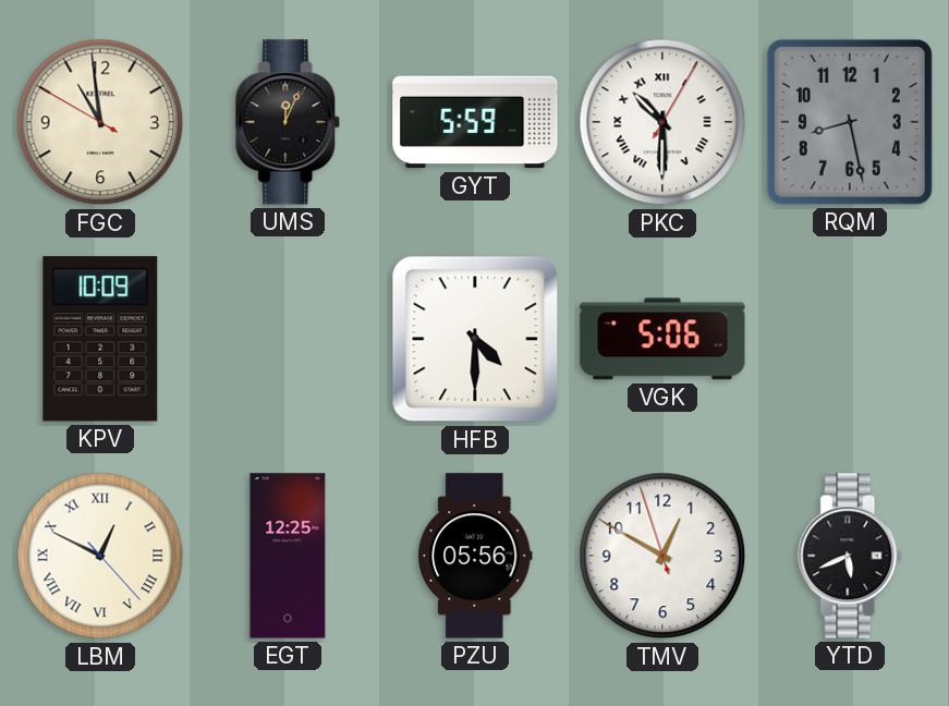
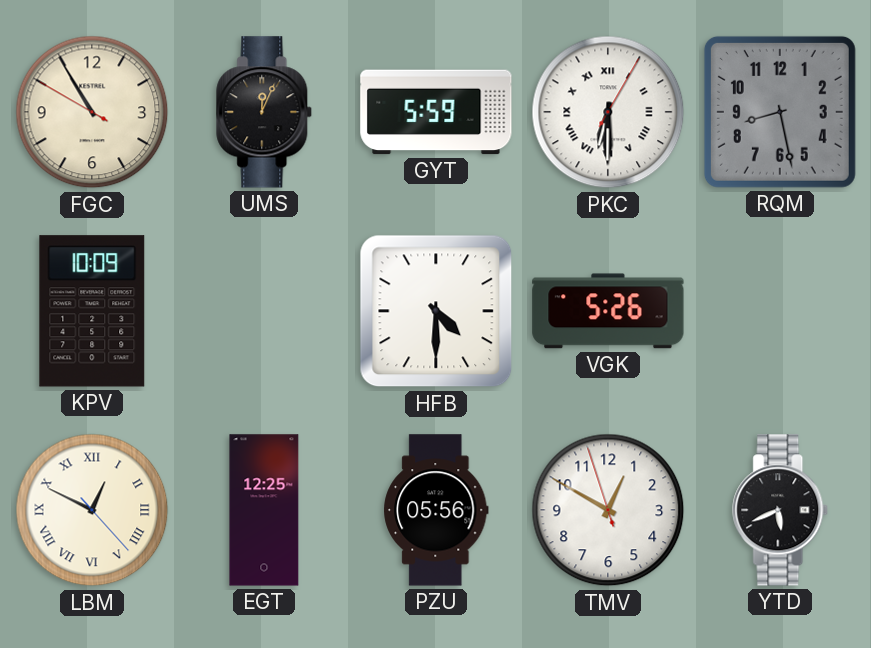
FGC: 10:58 -> 10:54
PKC: 10:30 -> 6:30
VGK: 5:06 -> 5:26
